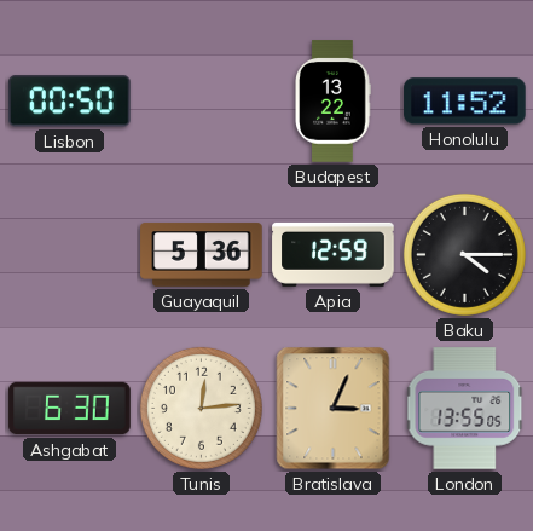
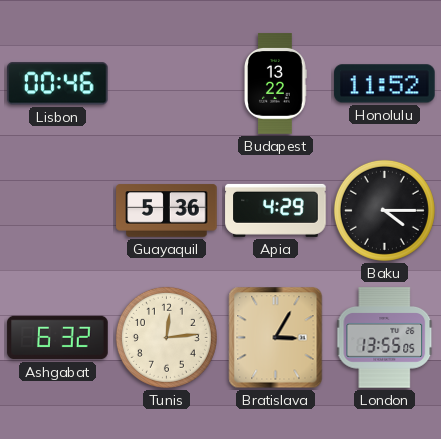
Lisbon: 00:50 -> 00:46
Apia: 12:59 -> 4:29
Ashgabat: 6:30 -> 6:32
Bratislava: 3:04 -> 3:05
